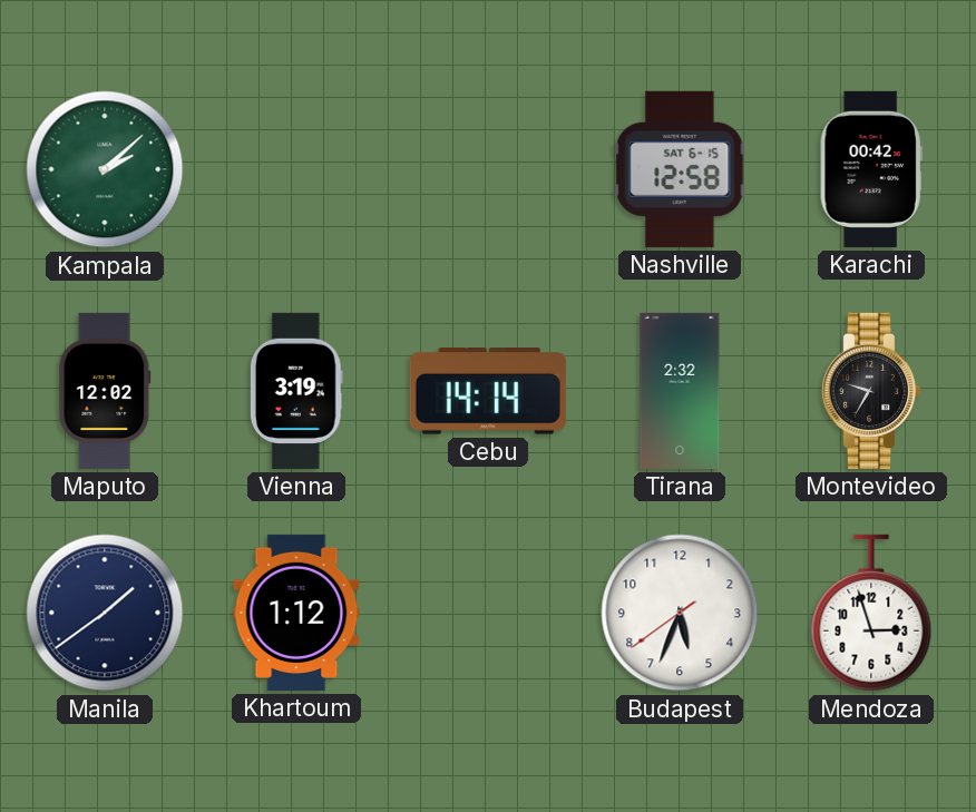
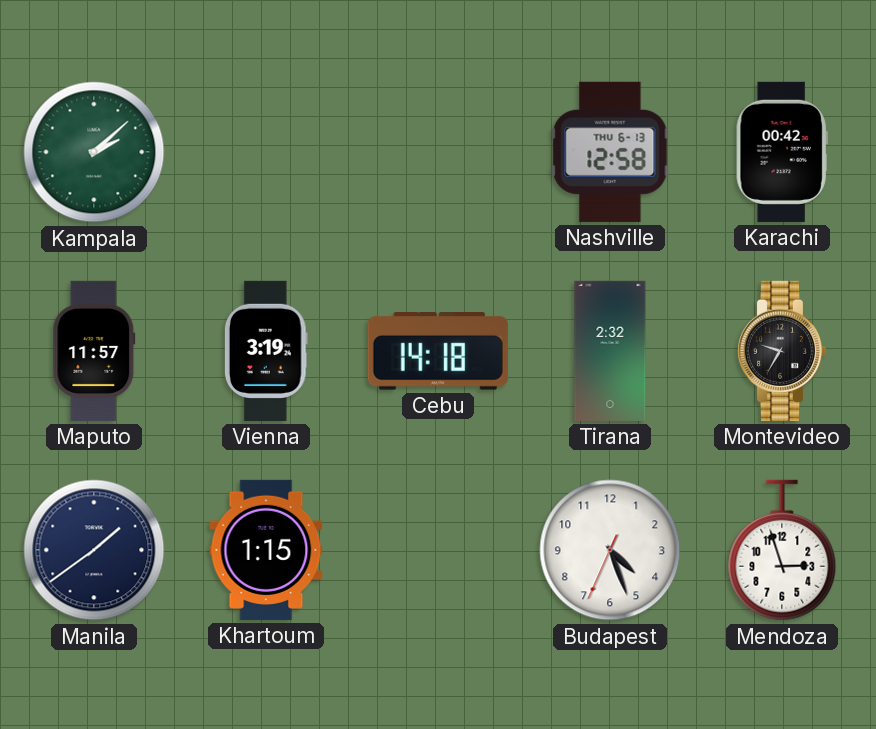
Nashville date: SAT 6-15 -> THU 6-13
Maputo: 12:02 -> 11:57
Cebu: 14:14 -> 14:18
Khartoum: 1:12 -> 1:15
Budapest: 5:33 -> 4:26
